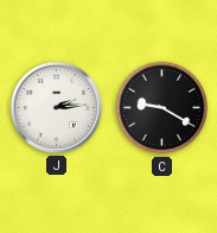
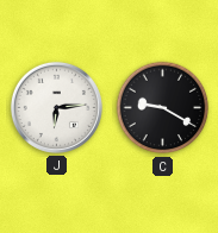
J: 2:14 -> 6:14
